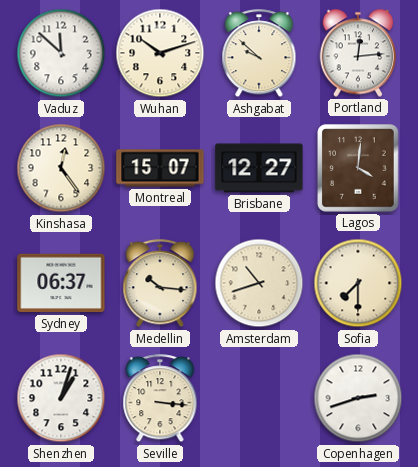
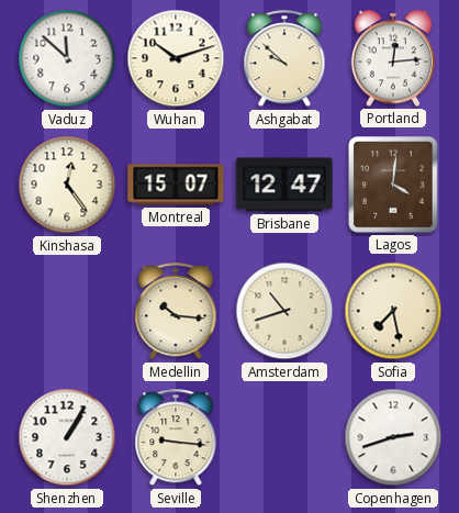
Brisbane: 12:27 -> 12:47
Sydney: 06:37 -> none
Sofia: 7:30 -> 7:28
Shenzhen: 1:03 -> 1:05
Seville: 3:16 -> 9:16
